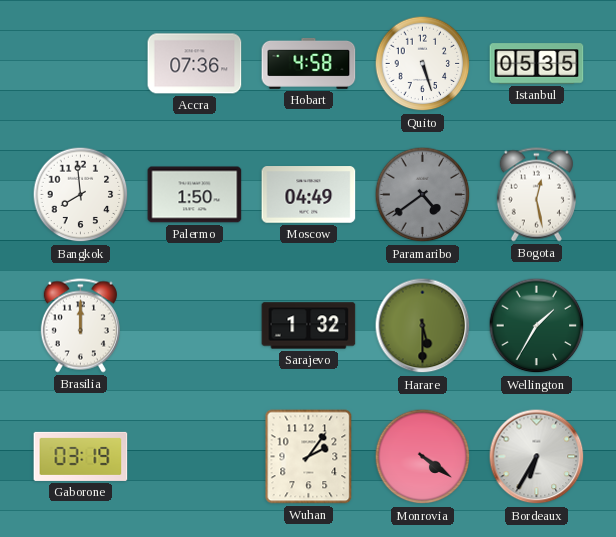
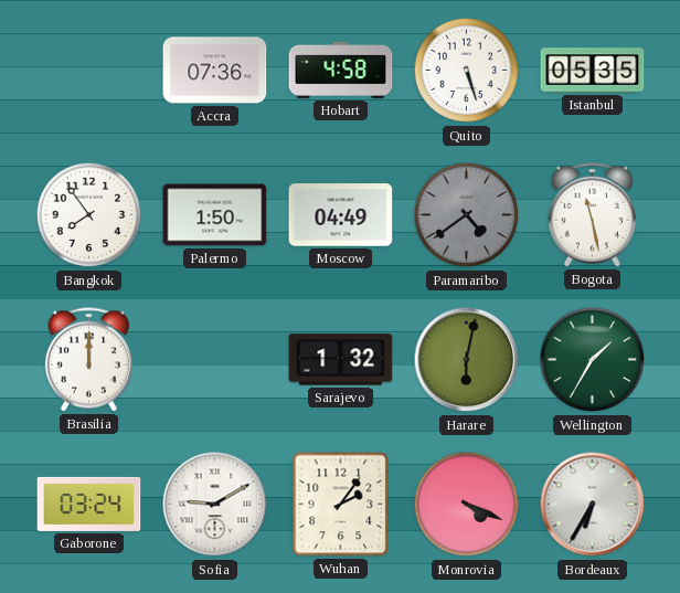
Bangkok: 7:59 -> 7:54
Bogota: 12:28 -> 11:28
Harare: 5:30 -> 6:02
Gaborone: 03:19 -> 03:24
Sofia: none -> 9:10
Monrovia: 4:21 -> 4:19
